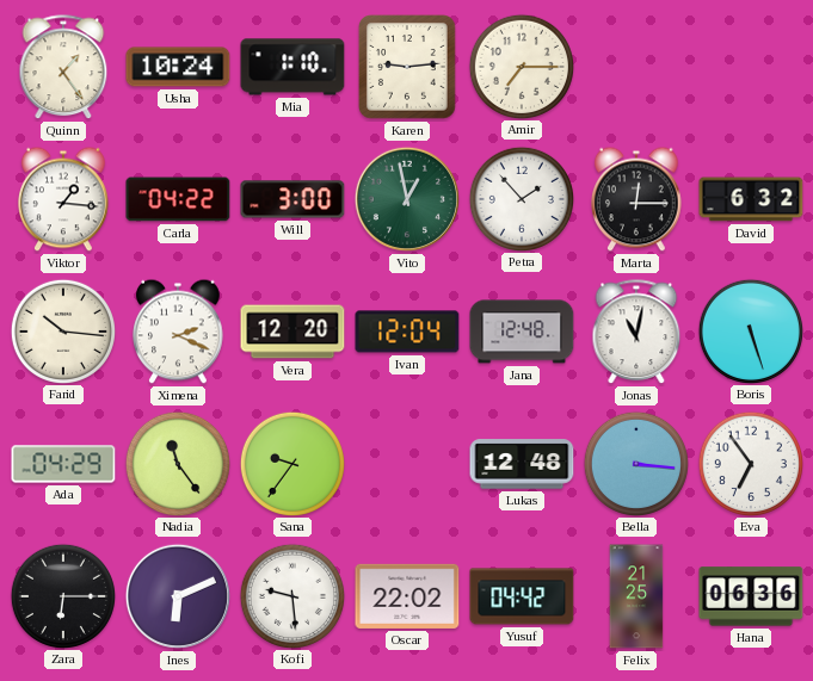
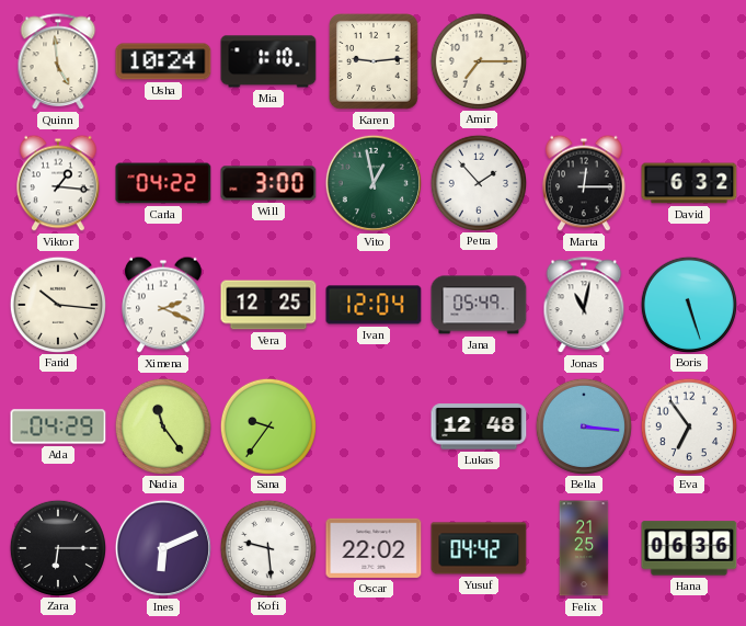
Quinn: 1:24 -> 4:59
Vera: 12:20 -> 12:25
Jana: 12:48 -> 05:49
